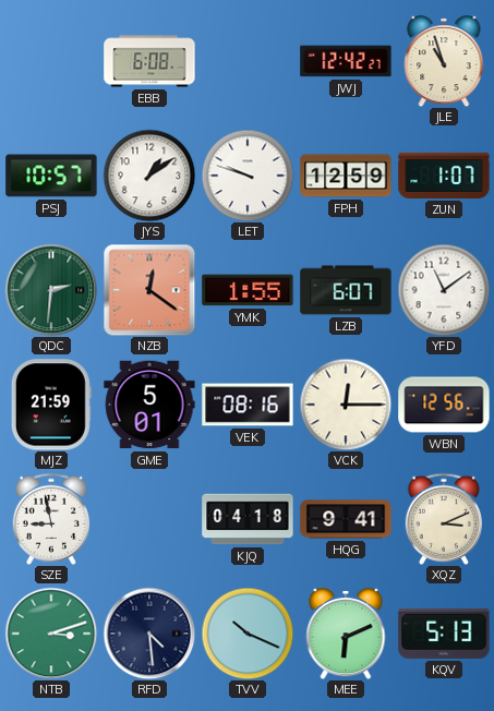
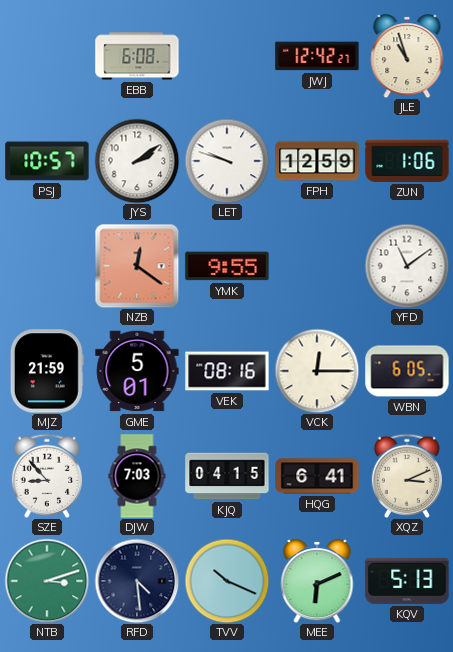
JYS: 1:09 -> 2:09
ZUN: 1:07 -> 1:06
QDC: 2:31 -> none
YMK: 1:55 -> 9:55
LZB: 6:07 -> none
WBN: 12:56 -> 6:05
SZE: 8:58 -> 8:53
DJW: none -> 7:03
KJQ: 04:18 -> 04:15
HQG: 9:41 -> 6:41
